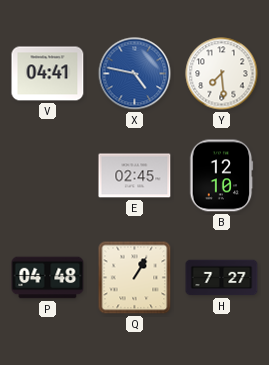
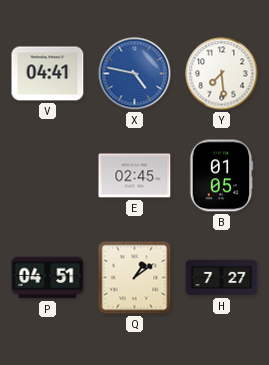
B: 12:10 -> 01:05
P: 04:48 -> 04:51
Q: 1:05 -> 1:09
